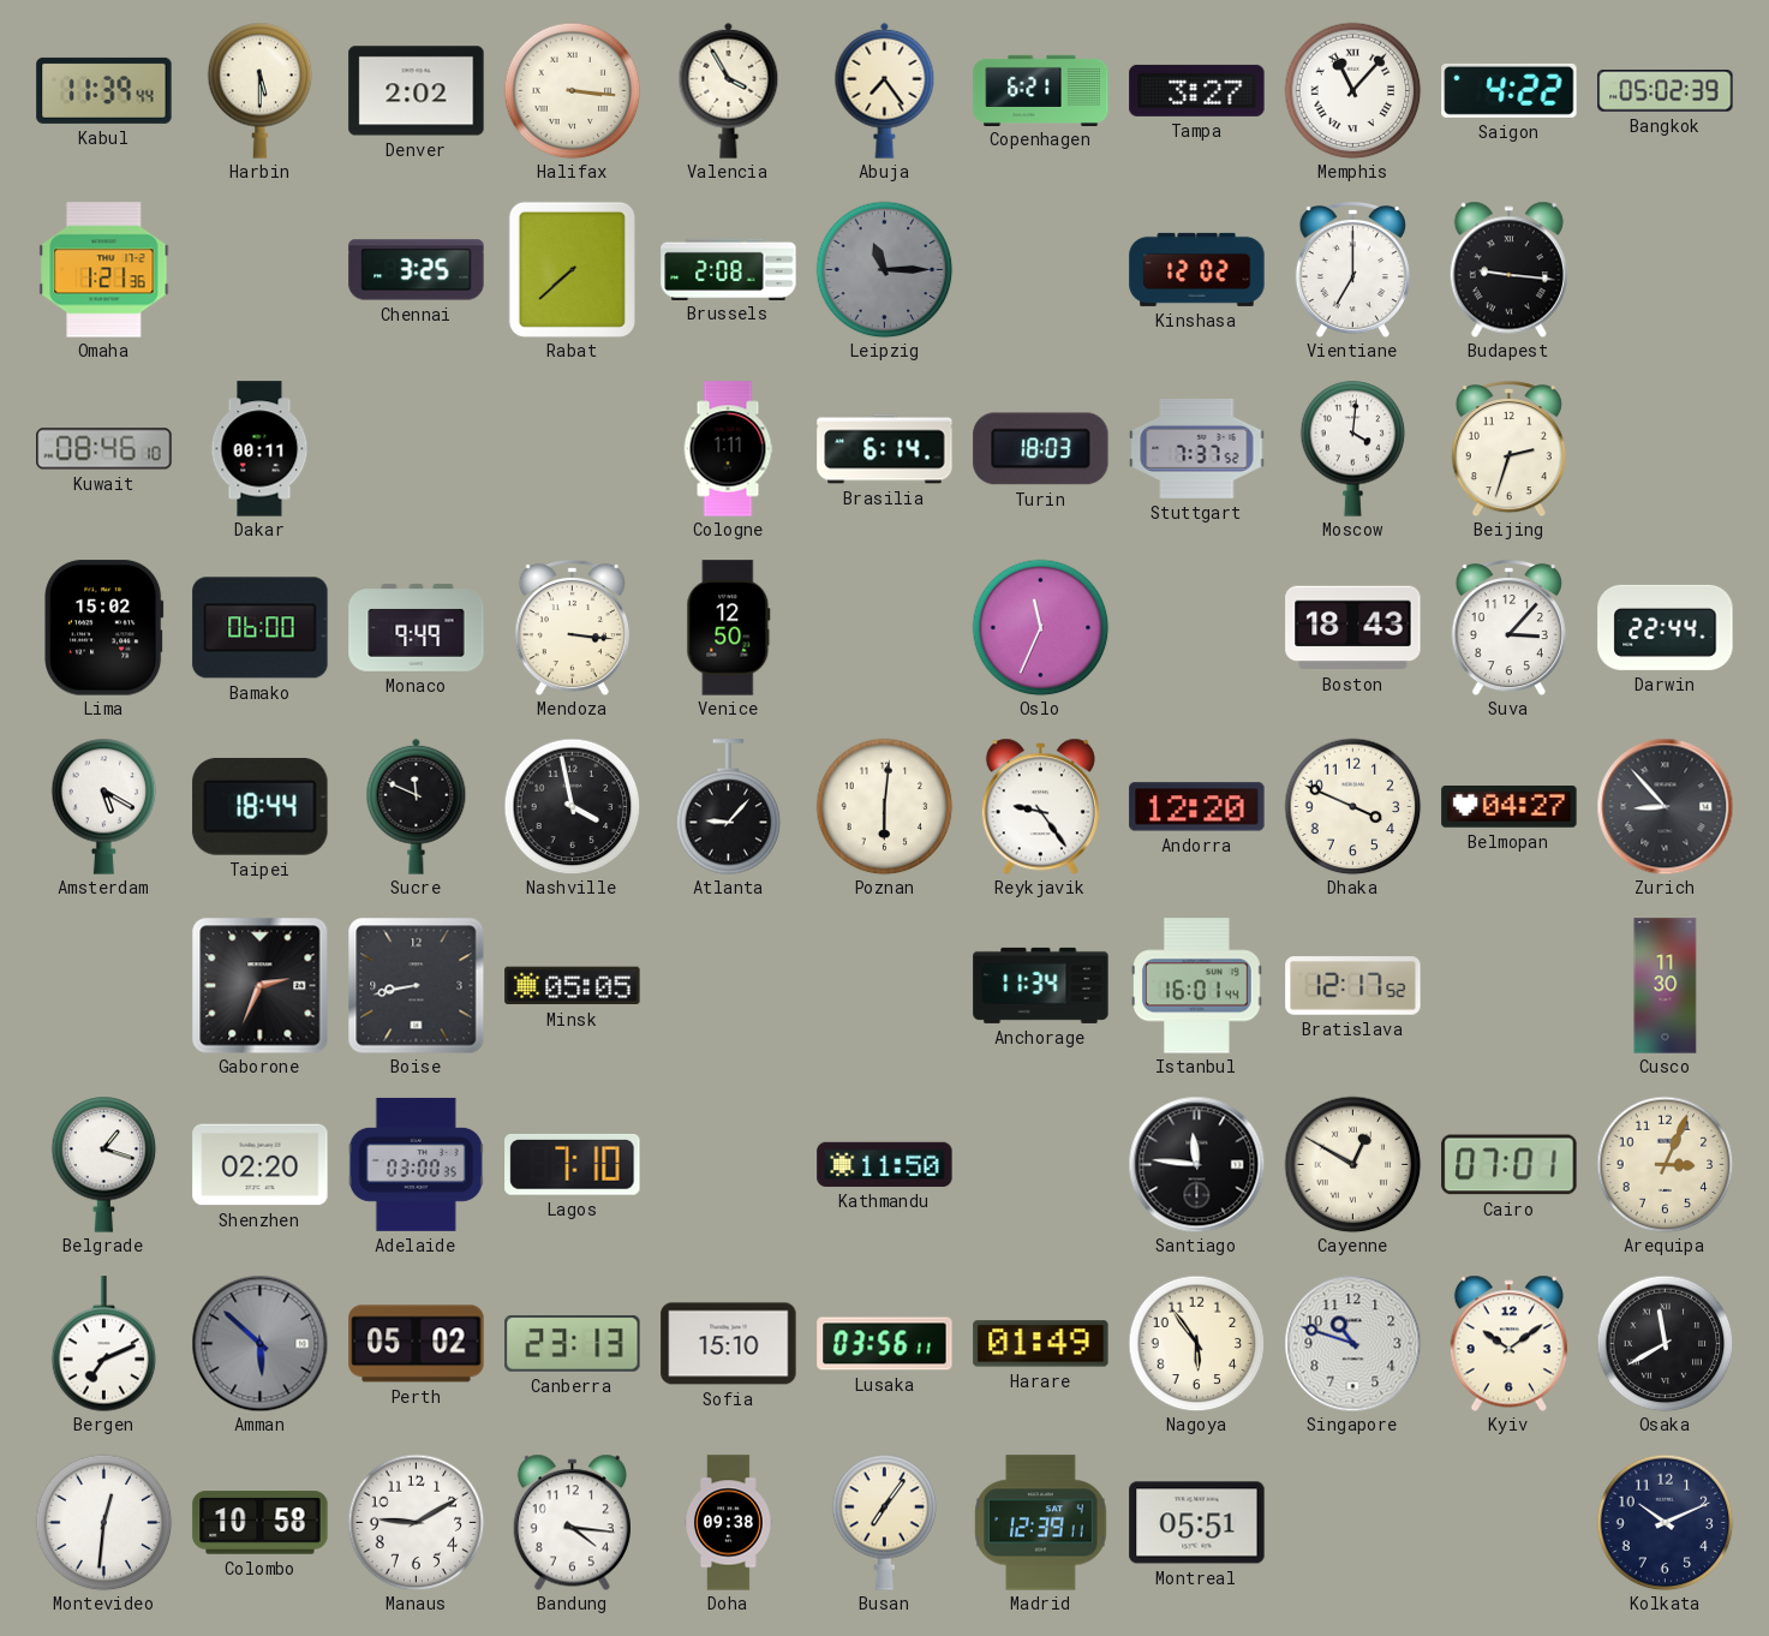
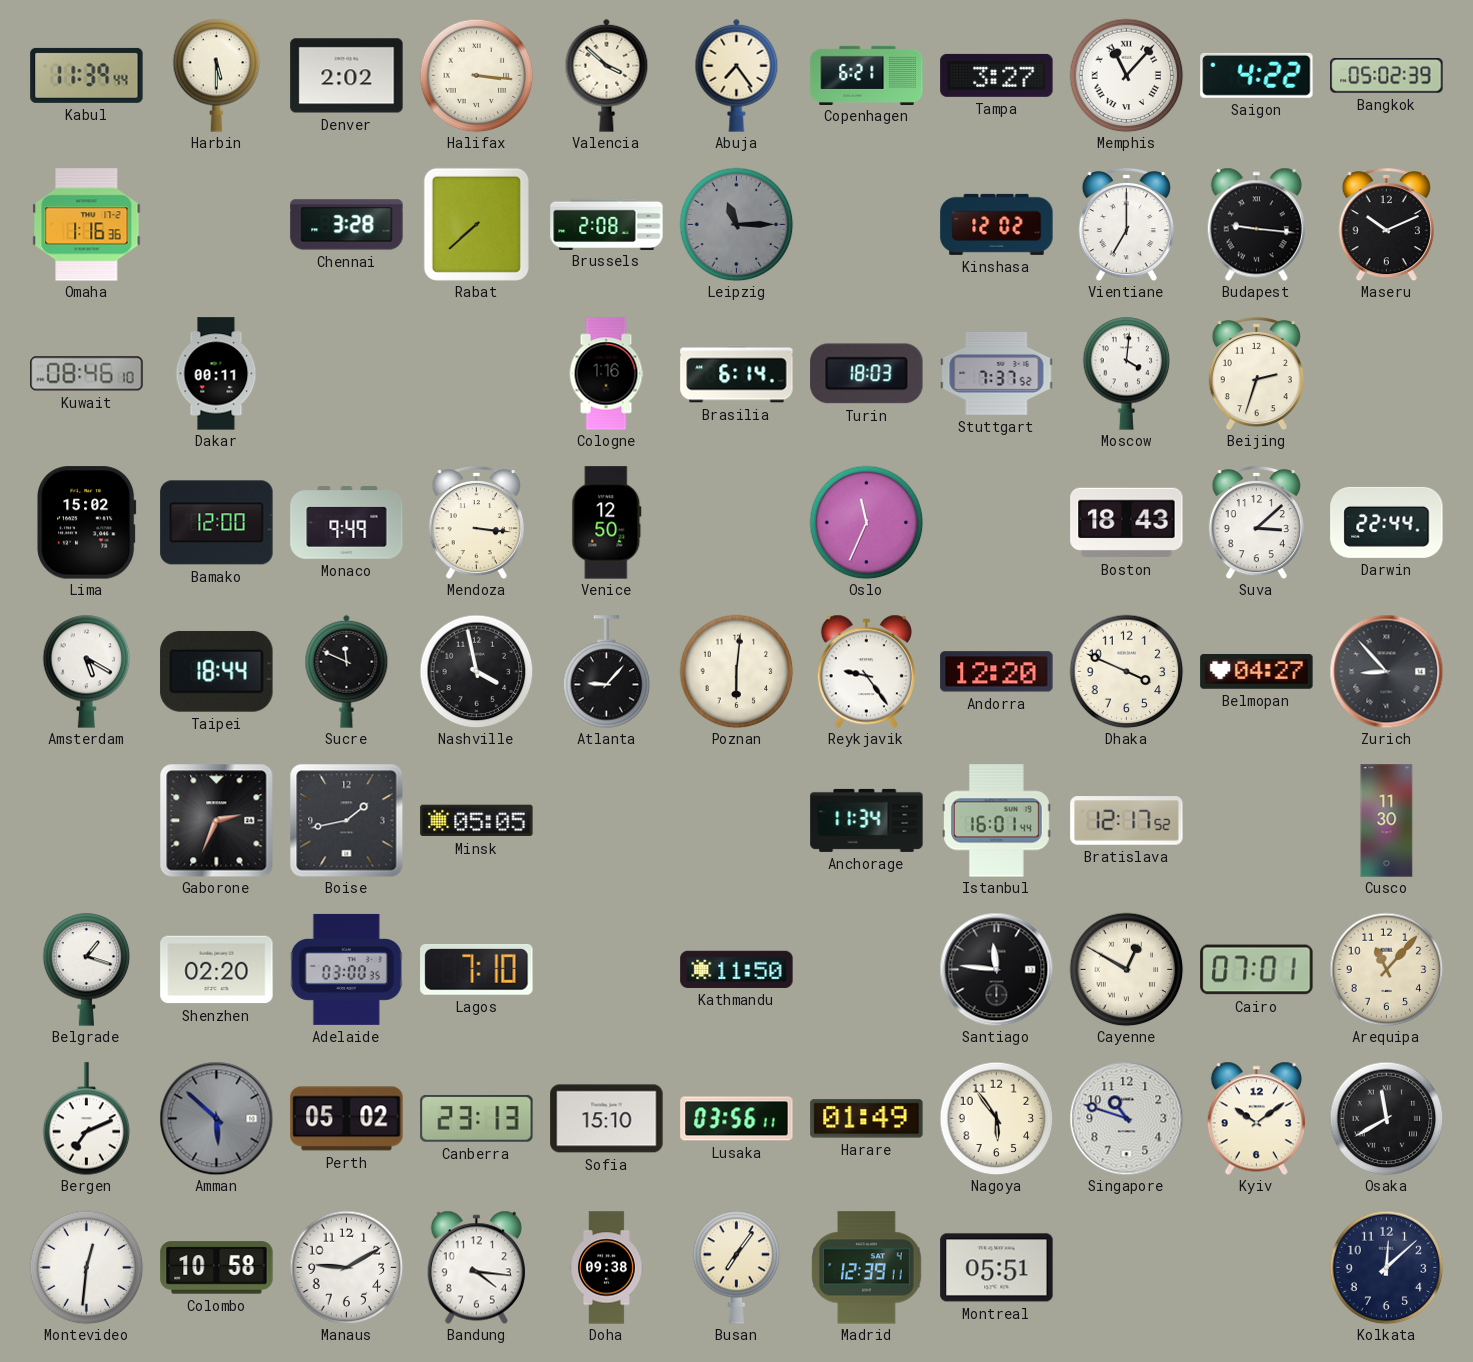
Valencia: 3:55 -> 3:52
Omaha: 1:21 -> 1:16
Chennai: 3:25 -> 3:28
Maseru: none -> 10:11
Cologne: 1:11 -> 1:16
Bamako: 06:00 -> 12:00
Suva: 3:07 -> 3:08
Boise: 8:43 -> 1:43
Arequipa: 3:04 -> 11:07
Kolkata: 10:11 -> 12:08
